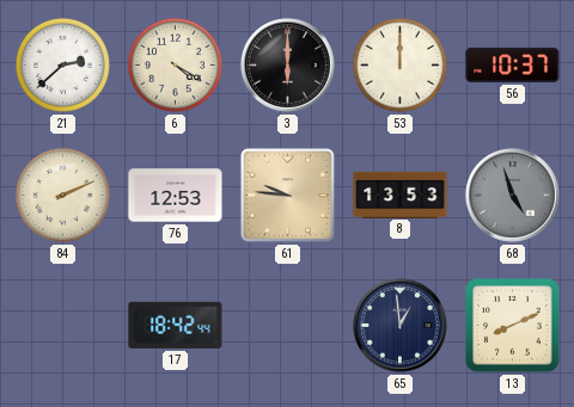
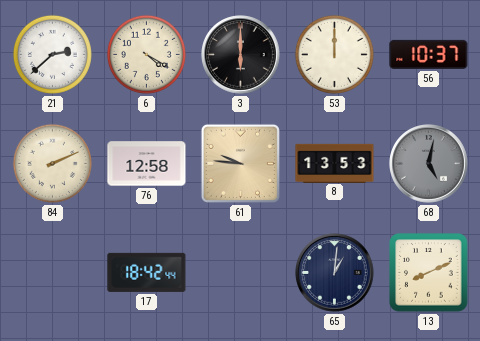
76: 12:53 -> 12:58
68: 4:57 -> 5:02
65: 12:59 -> 1:01
